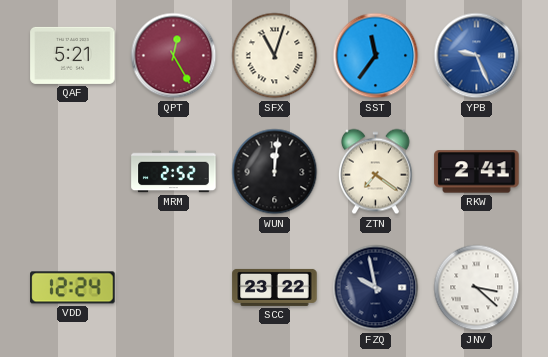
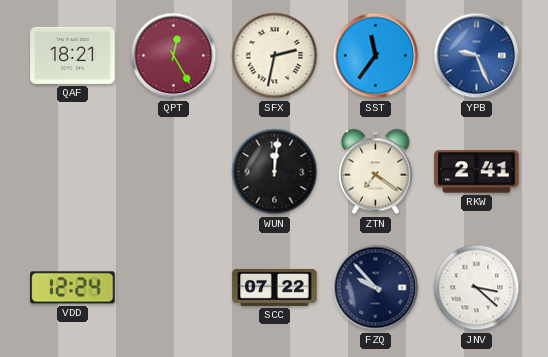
QAF: 5:21 -> 18:21
SFX: 11:03 -> 2:32
MRM: 2:52 -> none
SCC: 23:22 -> 07:22
FZQ: 9:58 -> 9:53
